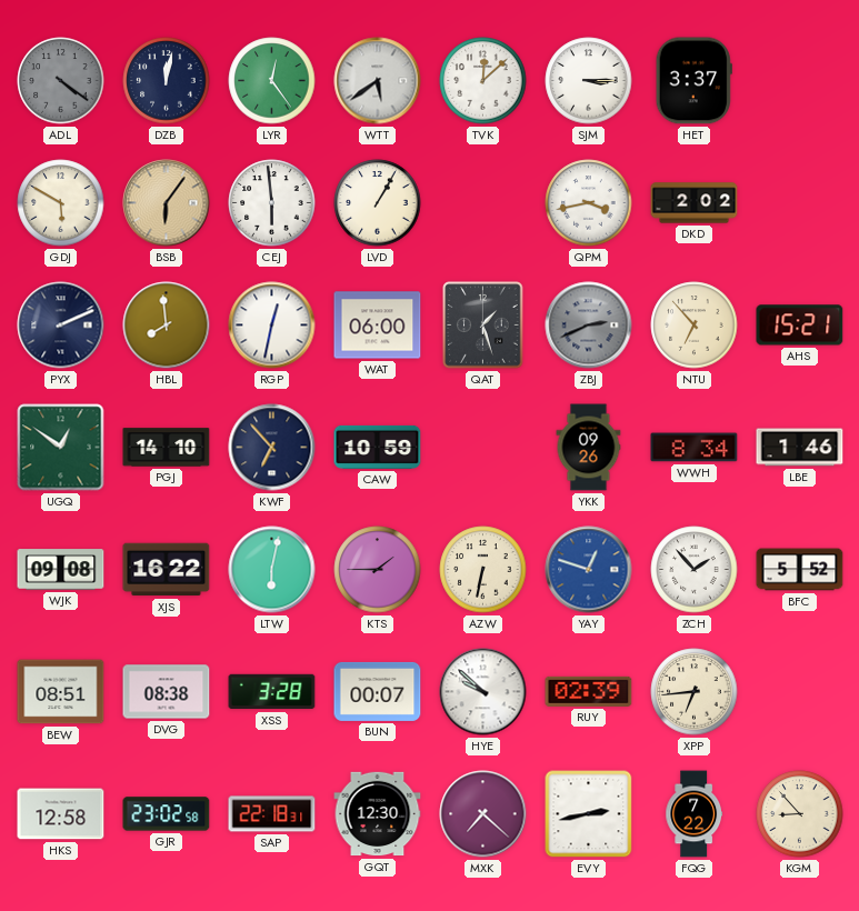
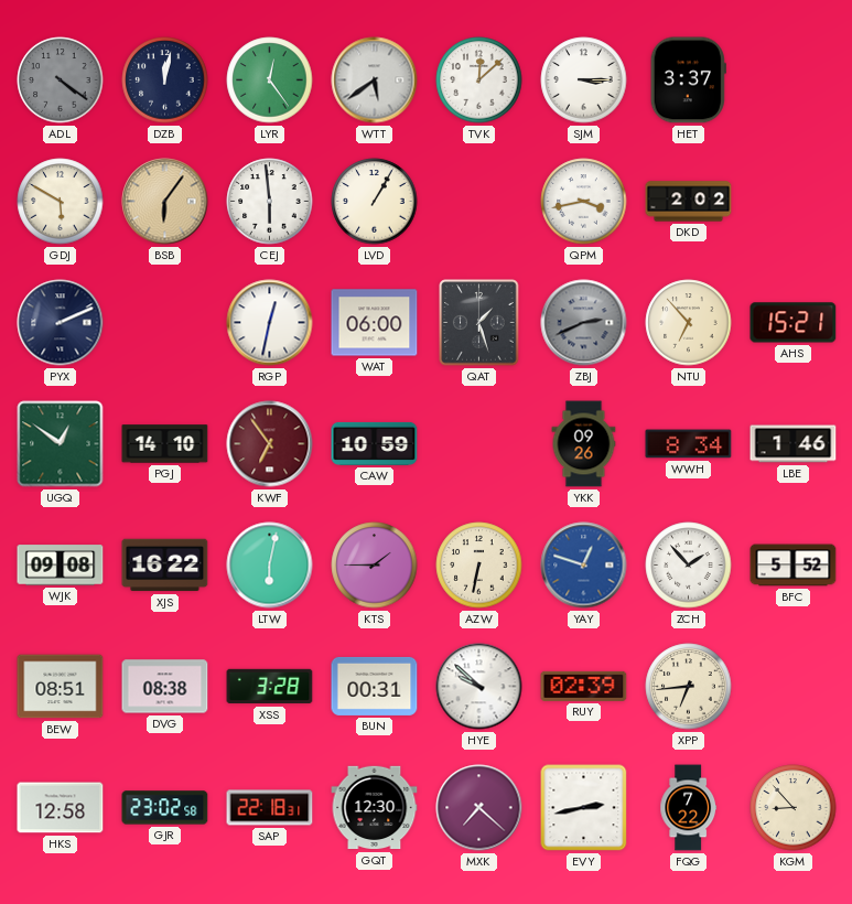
HBL: 7:59 -> none
KWF: 6:53 -> 6:54
KWF dial: navy -> burgundy
BUN: 00:07 -> 00:31
